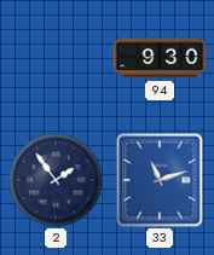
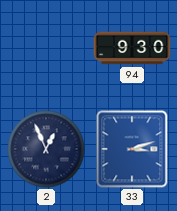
2: 1:54 -> 12:56
33: 11:12 -> 3:12
